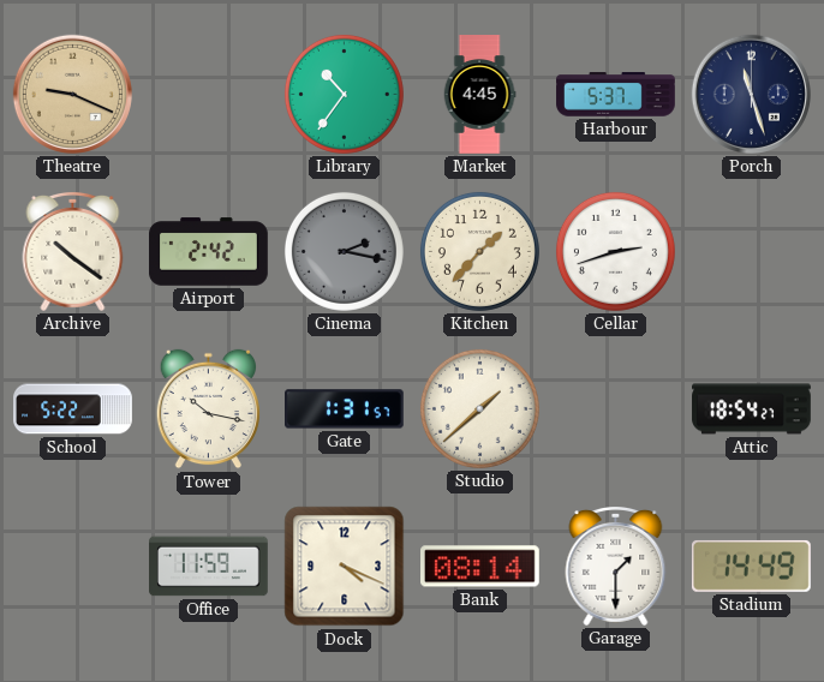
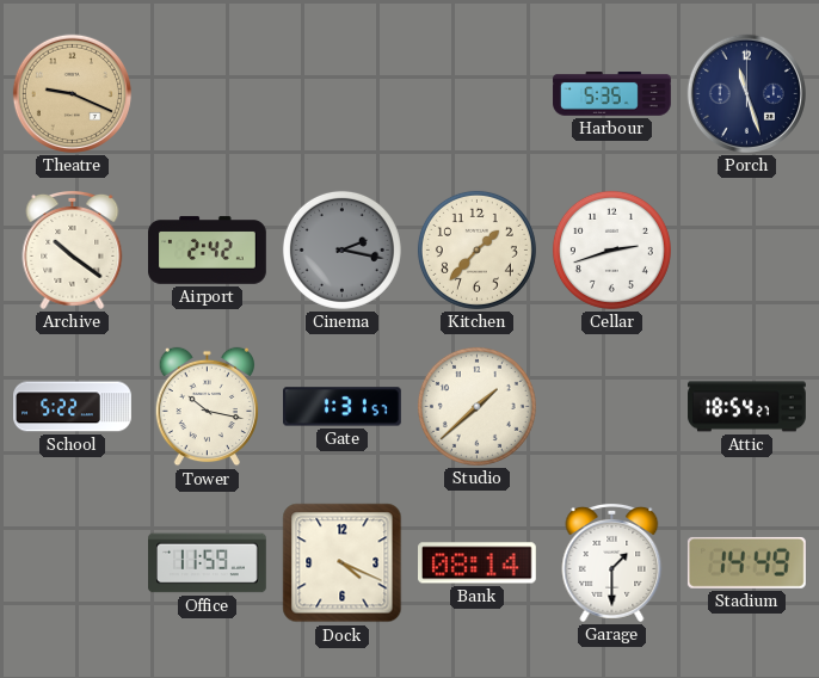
Library: 10:36 -> none
Market: 4:45 -> none
Harbour: 5:37 -> 5:35
